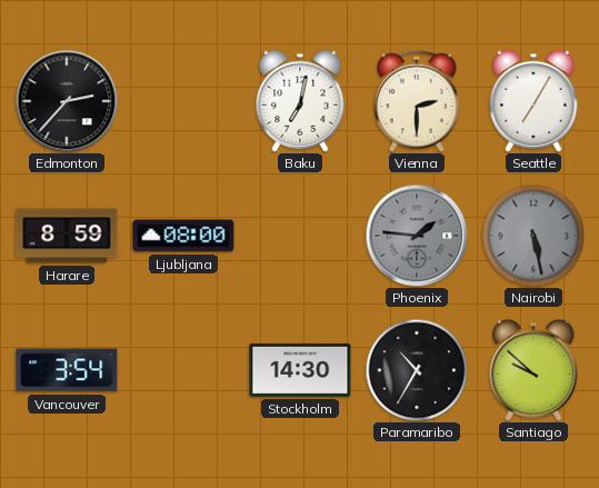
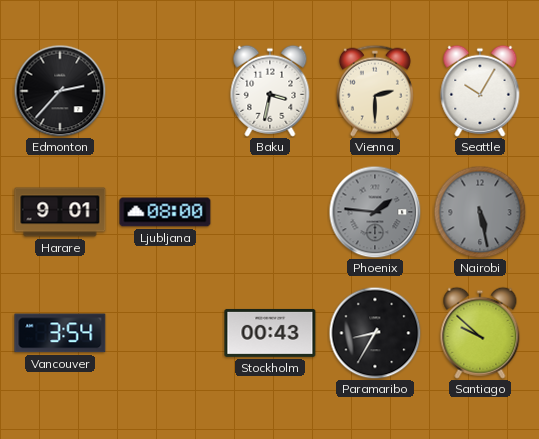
Baku: 7:02 -> 3:32
Seattle: 7:05 -> 10:05
Harare: 8:59 -> 9:01
Stockholm: 14:30 -> 00:43
Paramaribo: 10:35 -> 8:35
